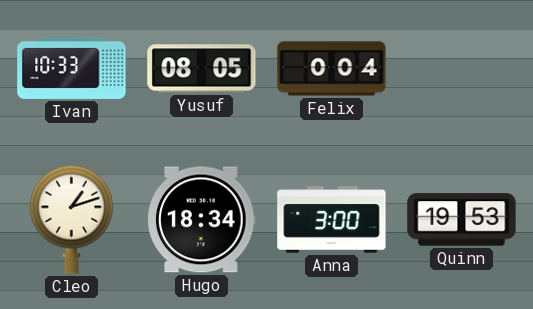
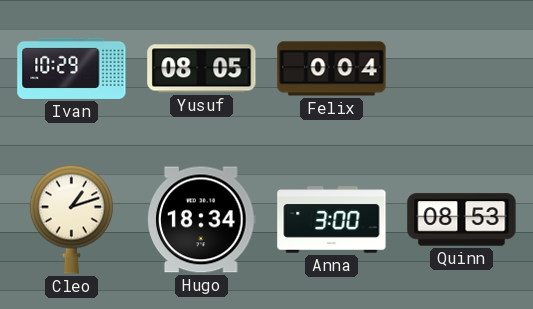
Ivan: 10:33 -> 10:29
Quinn: 19:53 -> 08:53
